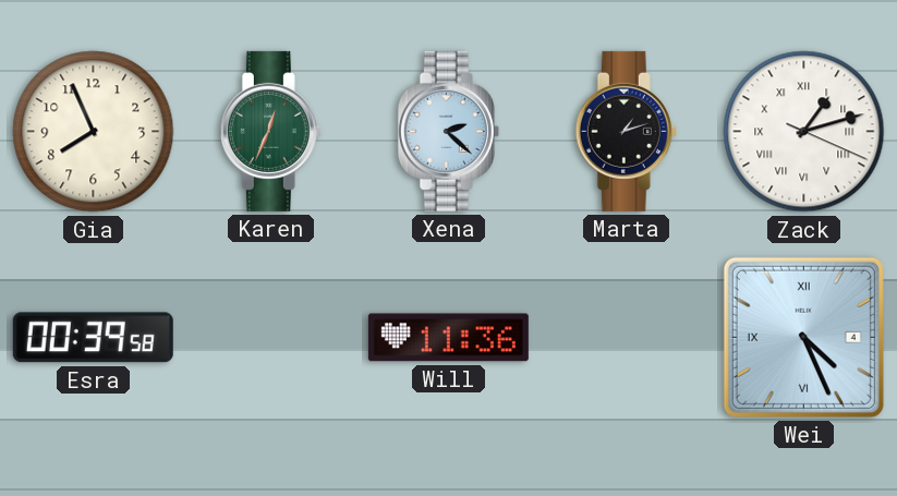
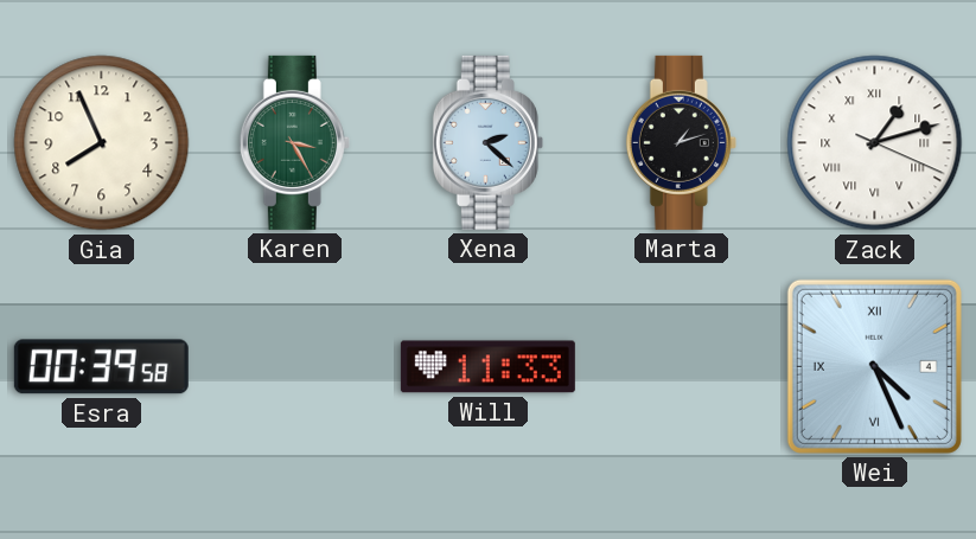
Karen: 12:34 -> 3:25
Will: 11:36 -> 11:33
